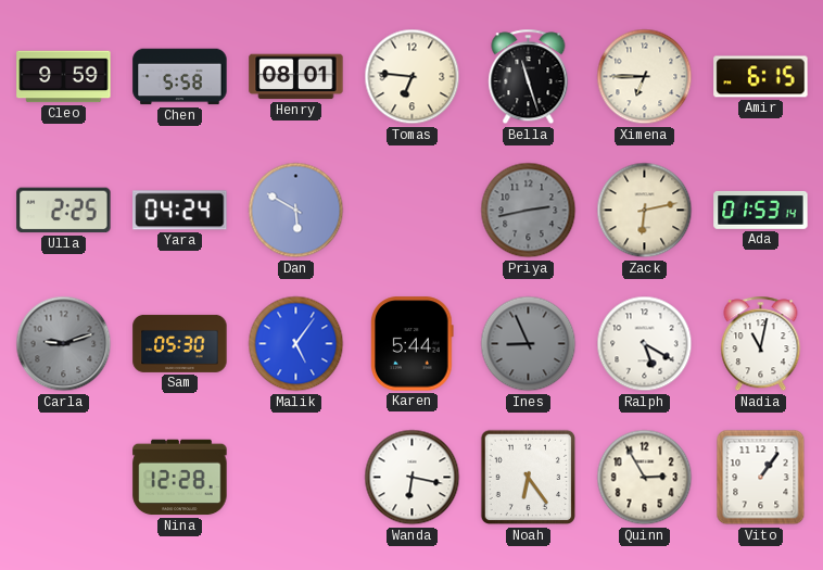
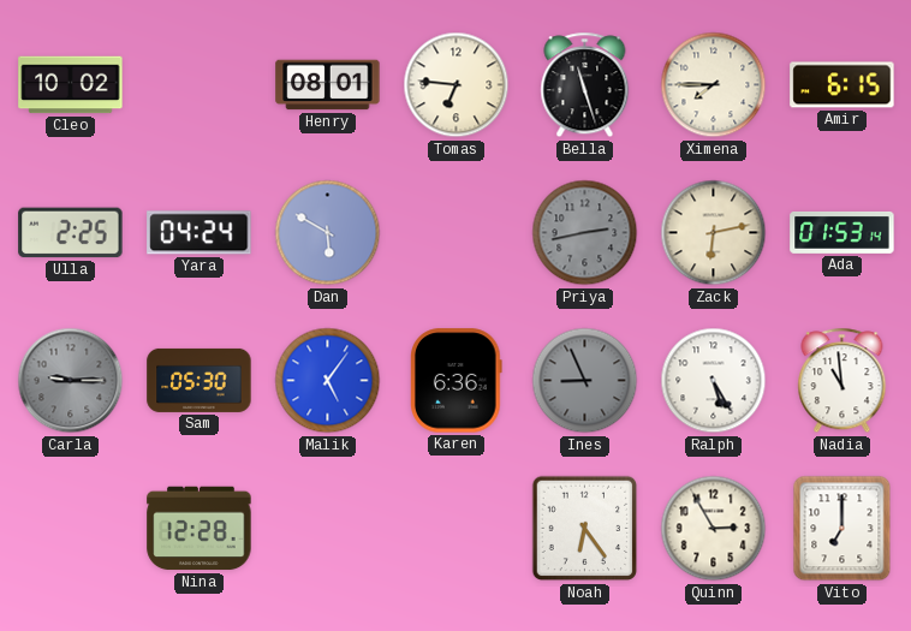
Cleo: 9:59 -> 10:02
Chen: 5:58 -> none
Ximena: 6:45 -> 7:45
Carla: 9:12 -> 9:15
Karen: 5:44 -> 6:36
Ralph: 5:20 -> 5:25
Nadia: 11:02 -> 10:59
Wanda: 6:17 -> none
Vito: 1:06 -> 7:00
